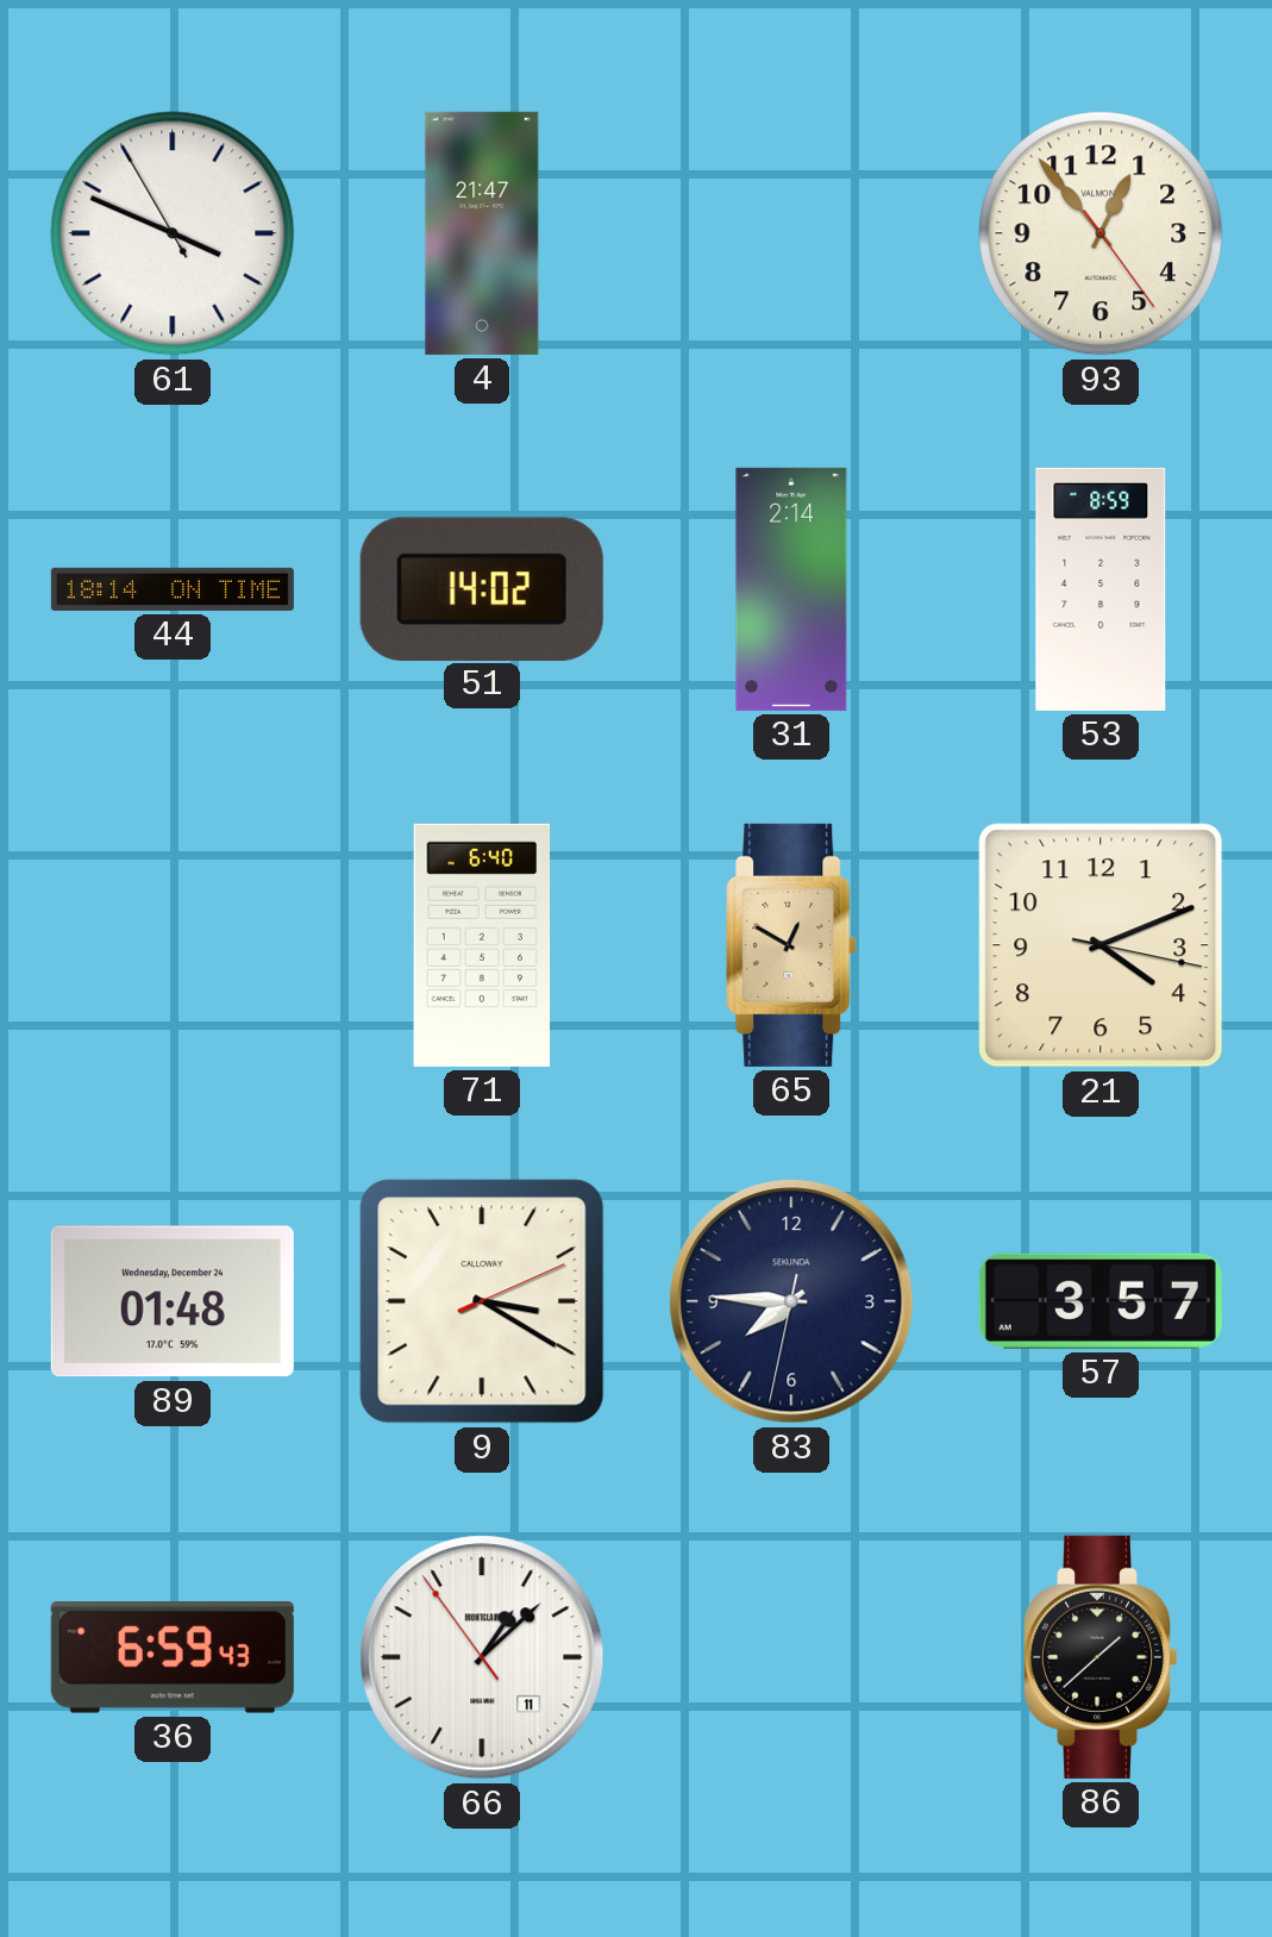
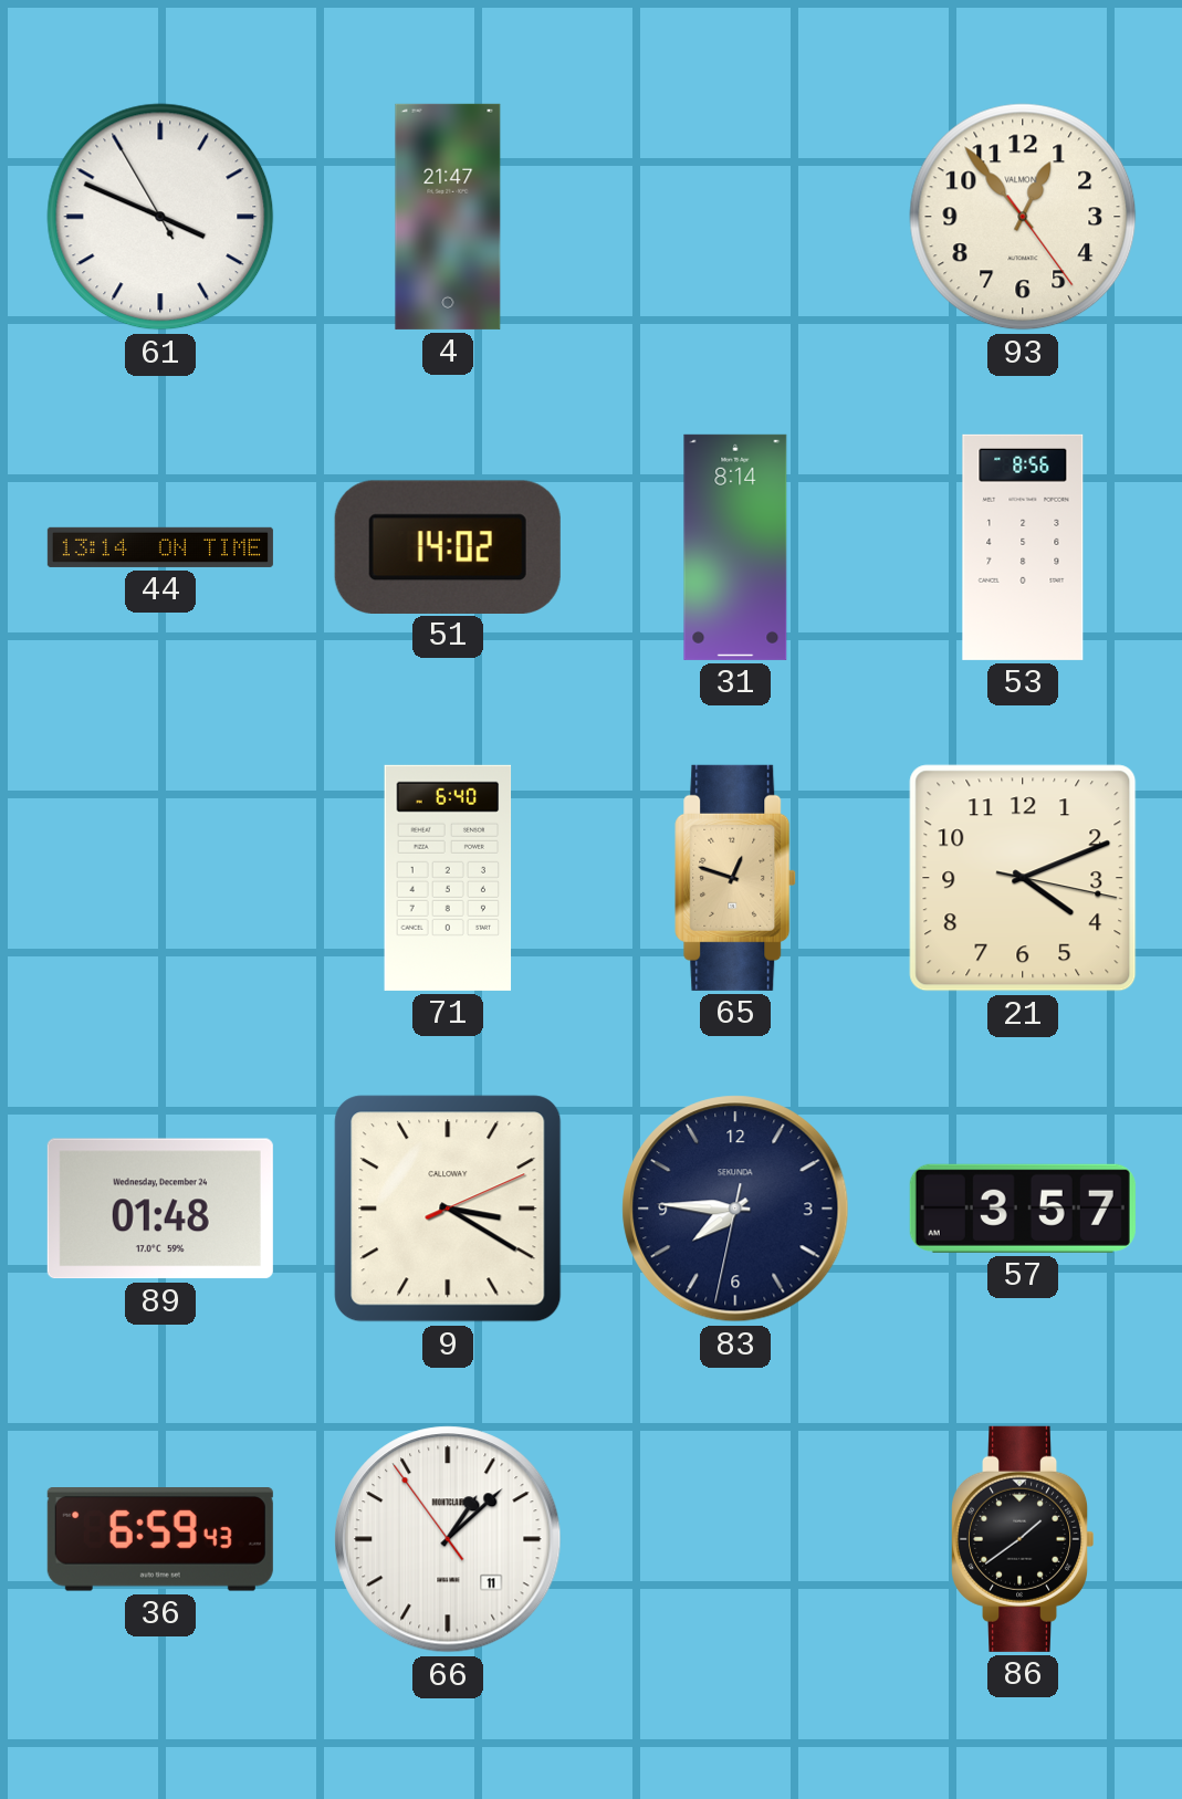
44: 18:14 -> 13:14
31: 2:14 -> 8:14
53: 8:59 -> 8:56
65: 12:50 -> 12:48
86: 1:38 -> 1:39
